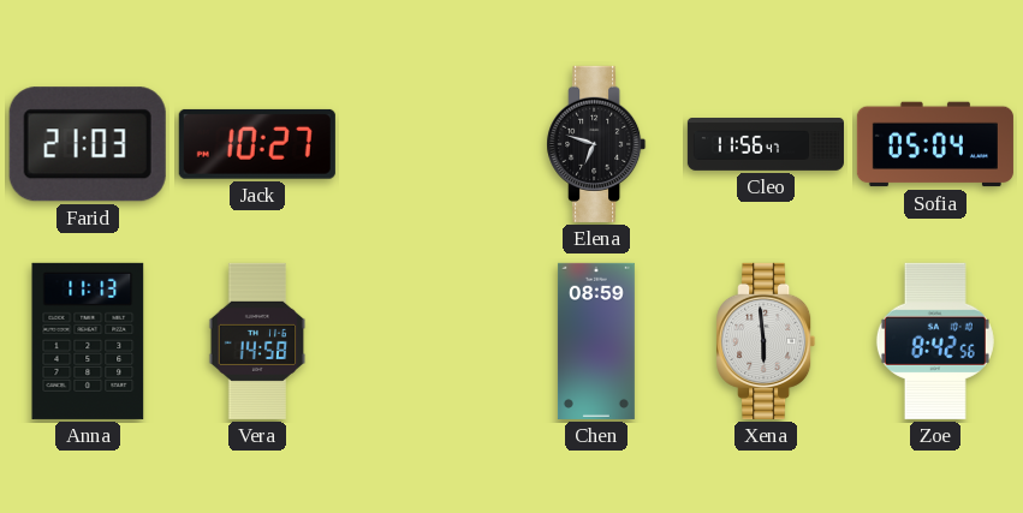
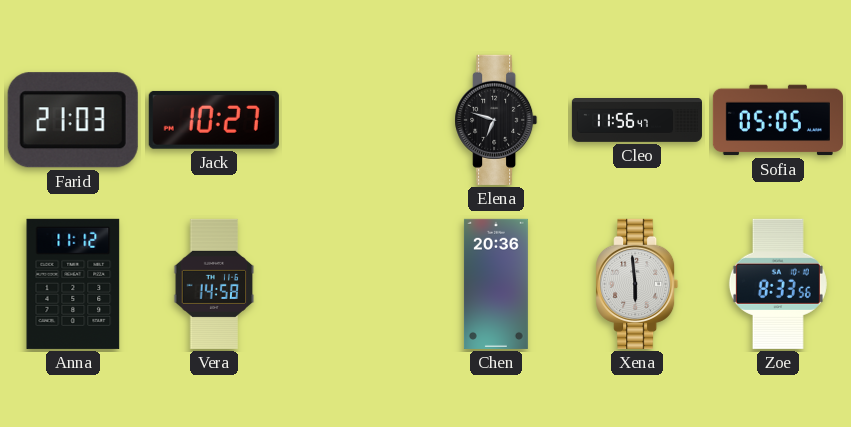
Sofia: 05:04 -> 05:05
Anna: 11:13 -> 11:12
Chen: 08:59 -> 20:36
Zoe: 8:42 -> 8:33
